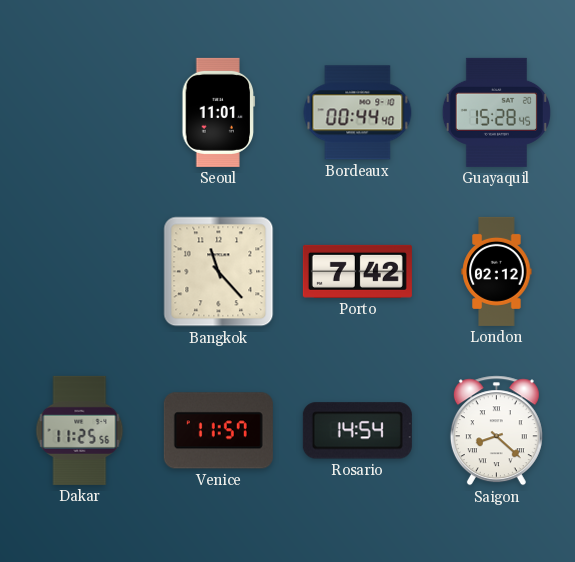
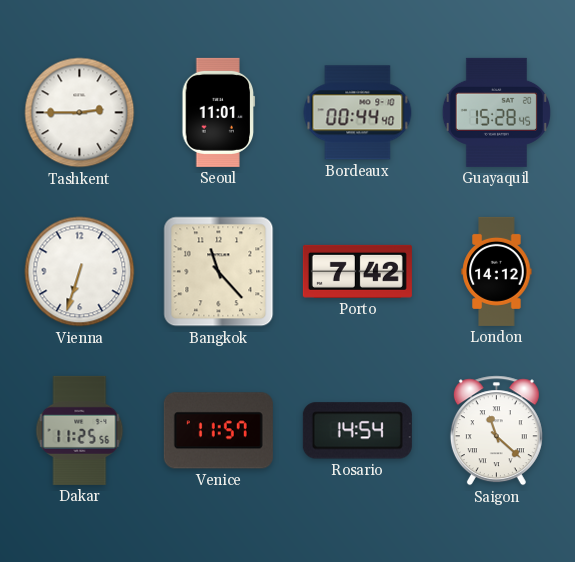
Tashkent: none -> 2:45
Vienna: none -> 6:33
London: 02:12 -> 14:12
Saigon: 8:22 -> 11:22
